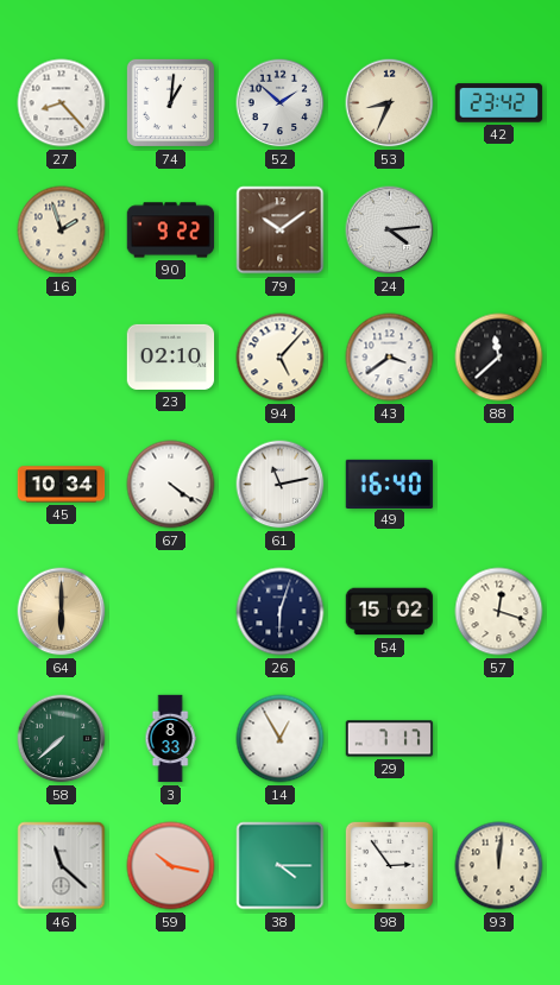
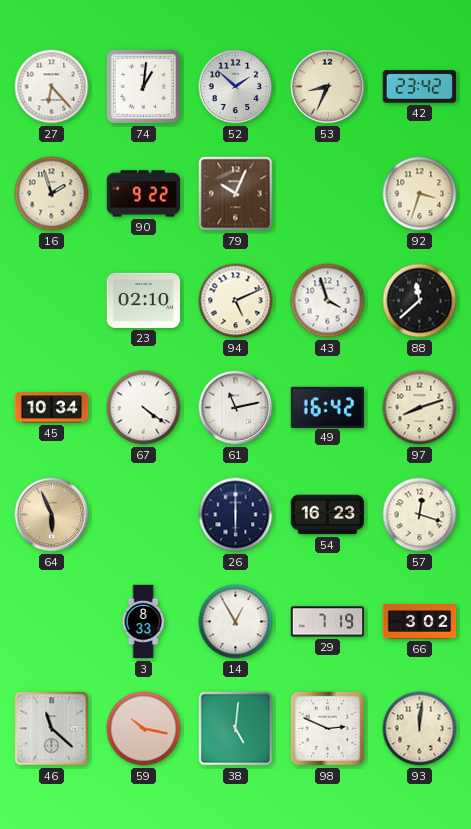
27: 8:23 -> 6:23
79: 10:09 -> 10:04
24: 4:14 -> none
92: none -> 3:33
94: 5:07 -> 5:11
43: 3:39 -> 3:57
49: 16:40 -> 16:42
97: none -> 8:12
64: 6:00 -> 5:56
26: 6:03 -> 6:00
54: 15:02 -> 16:23
58: 7:38 -> none
29: 7:17 -> 7:19
66: none -> 3:02
38: 4:15 -> 5:01
98: 2:54 -> 2:49
